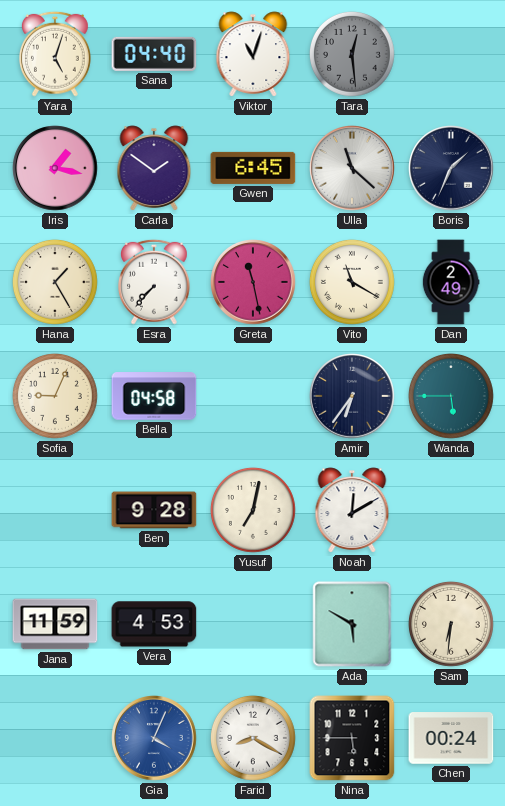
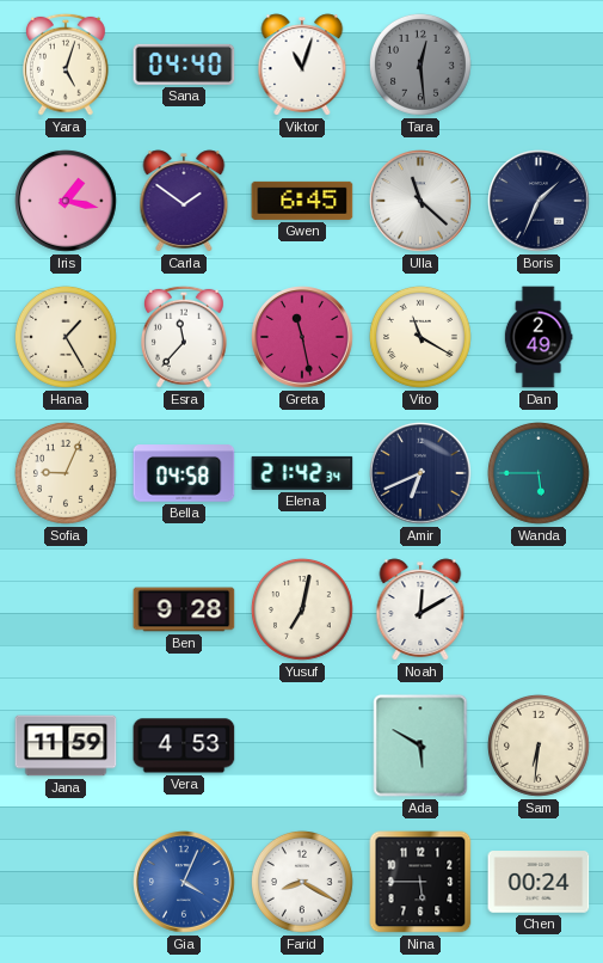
Esra: 7:37 -> 11:37
Elena: none -> 21:42
Amir: 6:36 -> 6:41
